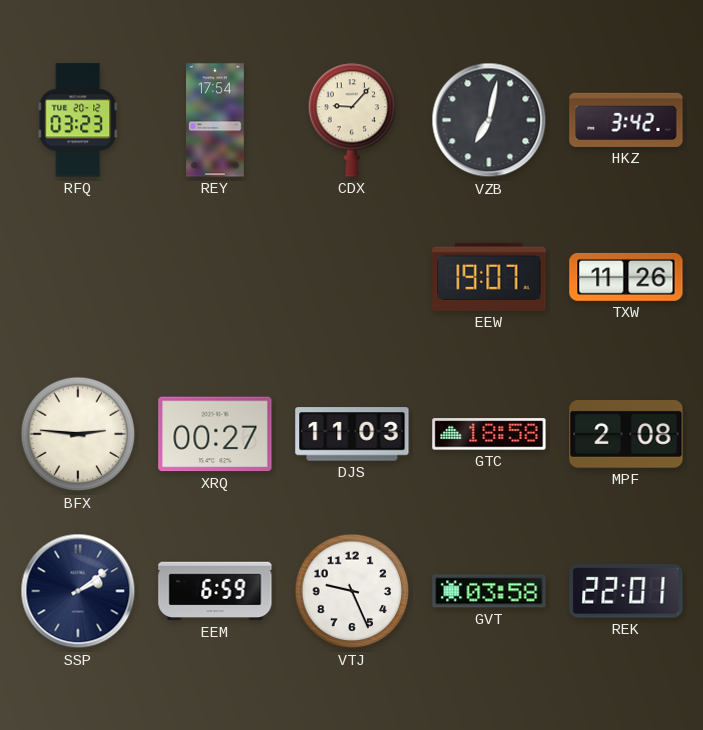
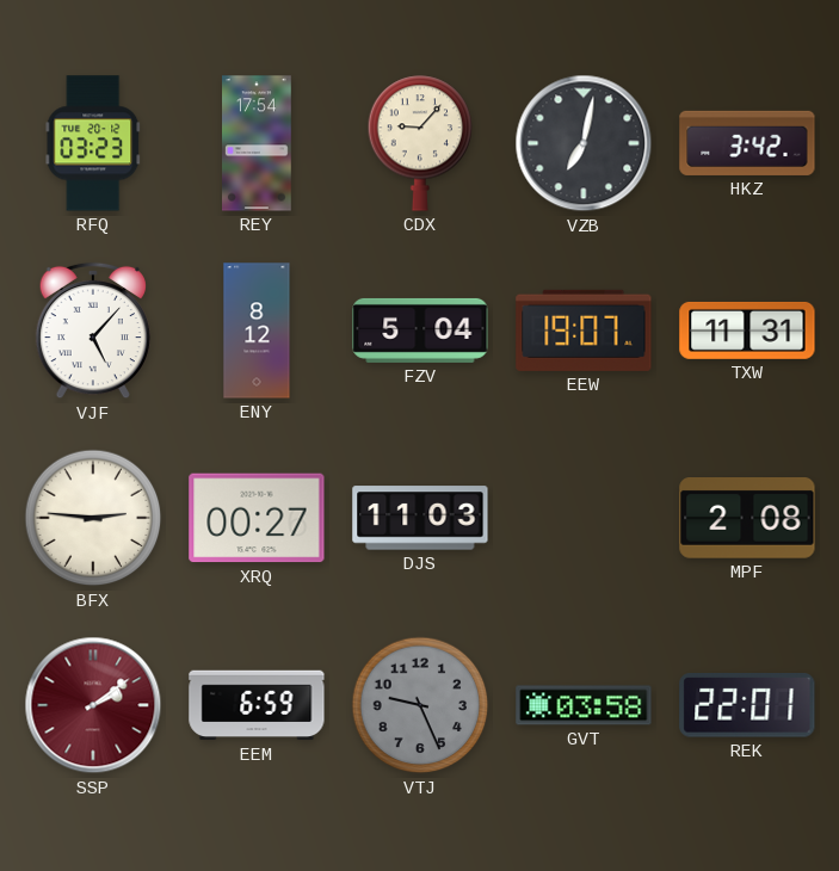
VJF: none -> 5:07
ENY: none -> 8:12
FZV: none -> 5:04
TXW: 11:26 -> 11:31
GTC: 18:58 -> none
SSP dial: navy -> burgundy
VTJ dial: white -> grey
